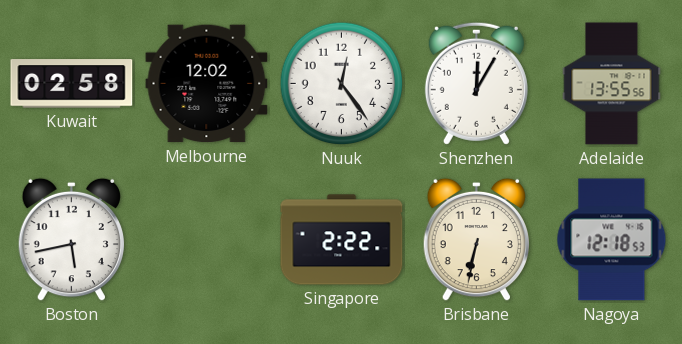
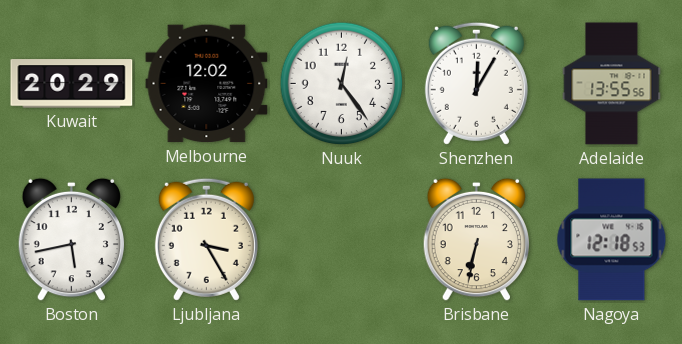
Kuwait: 02:58 -> 20:29
Ljubljana: none -> 3:25
Singapore: 2:22 -> none
